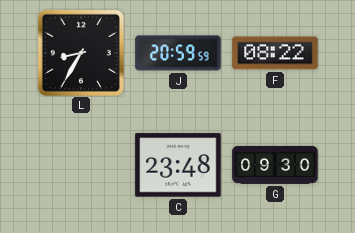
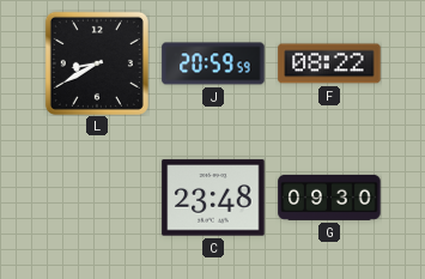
L: 8:35 -> 8:40
